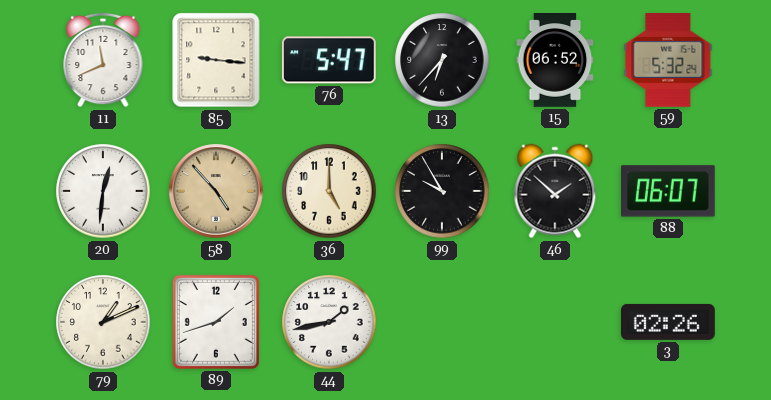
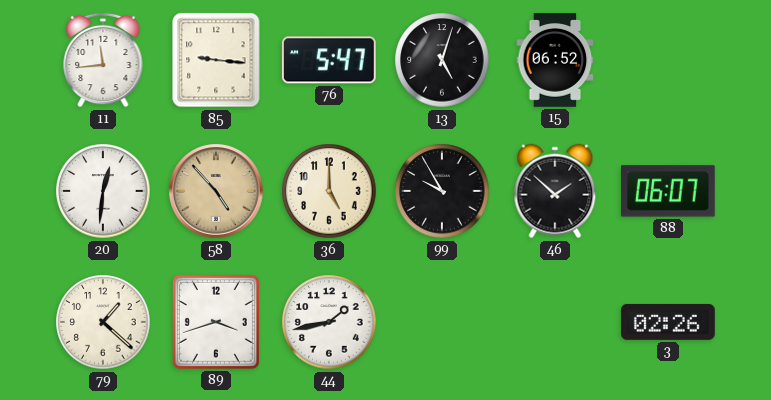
11: 11:41 -> 11:44
13: 6:37 -> 5:03
59: 5:32 -> none
79: 1:11 -> 1:22
89: 1:42 -> 3:42
